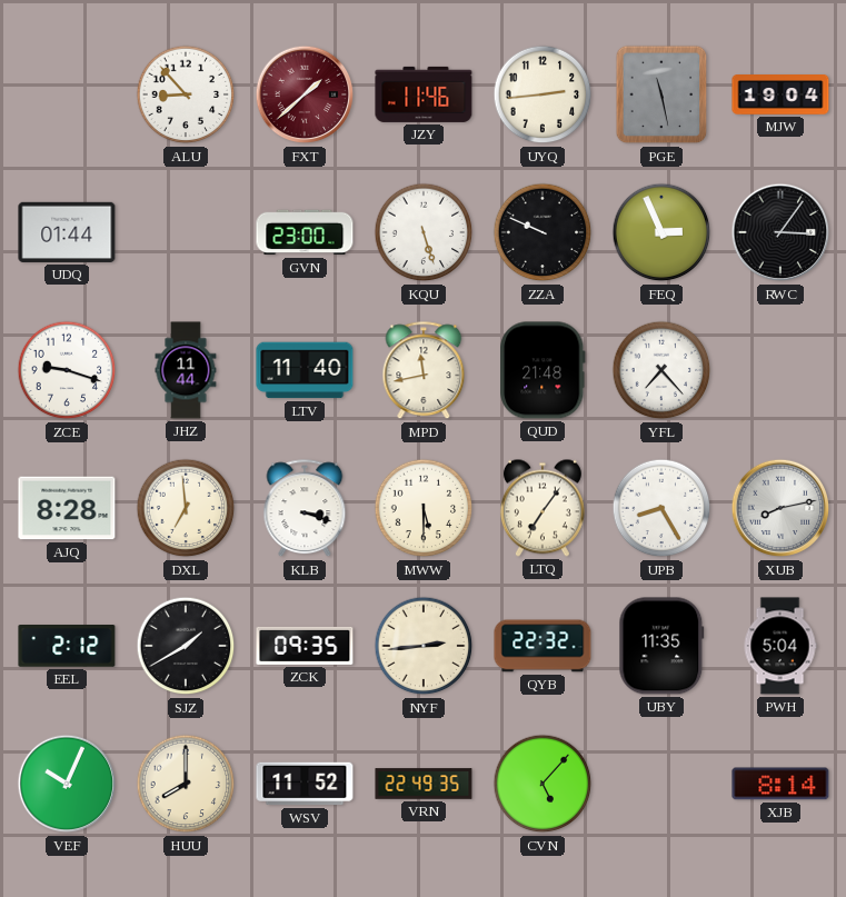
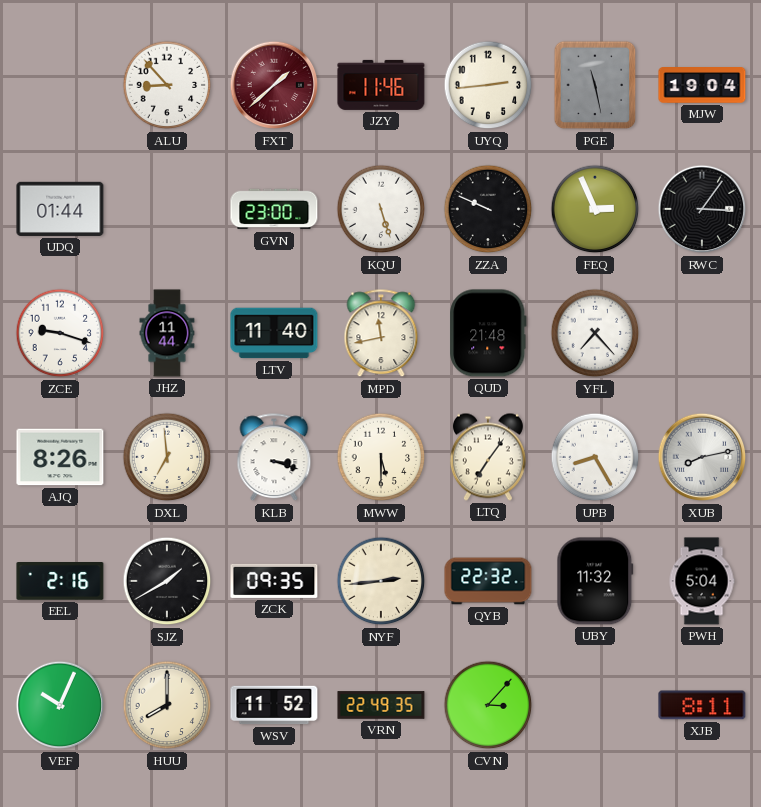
AJQ: 8:28 -> 8:26
EEL: 2:12 -> 2:16
UBY: 11:35 -> 11:32
CVN: 5:07 -> 3:07
XJB: 8:14 -> 8:11
